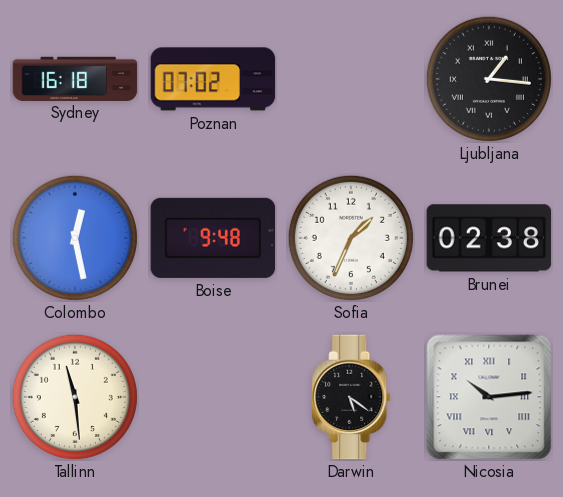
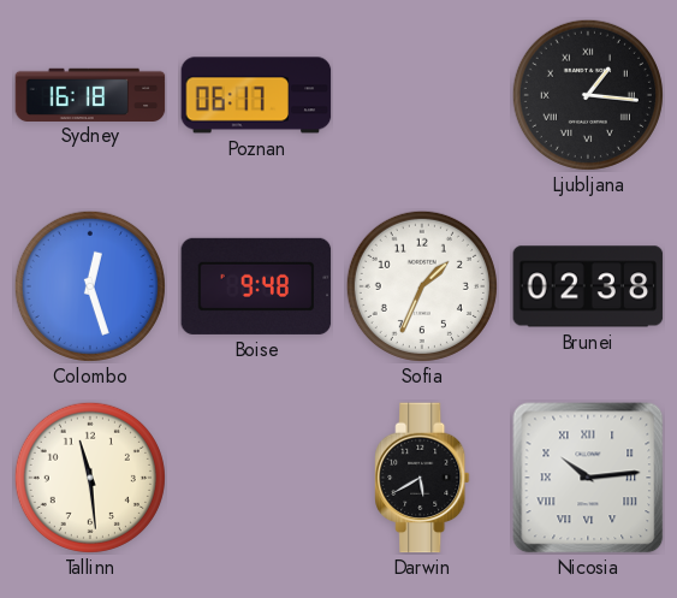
Poznan: 07:02 -> 06:17
Colombo: 12:28 -> 12:27
Darwin: 5:21 -> 5:40
